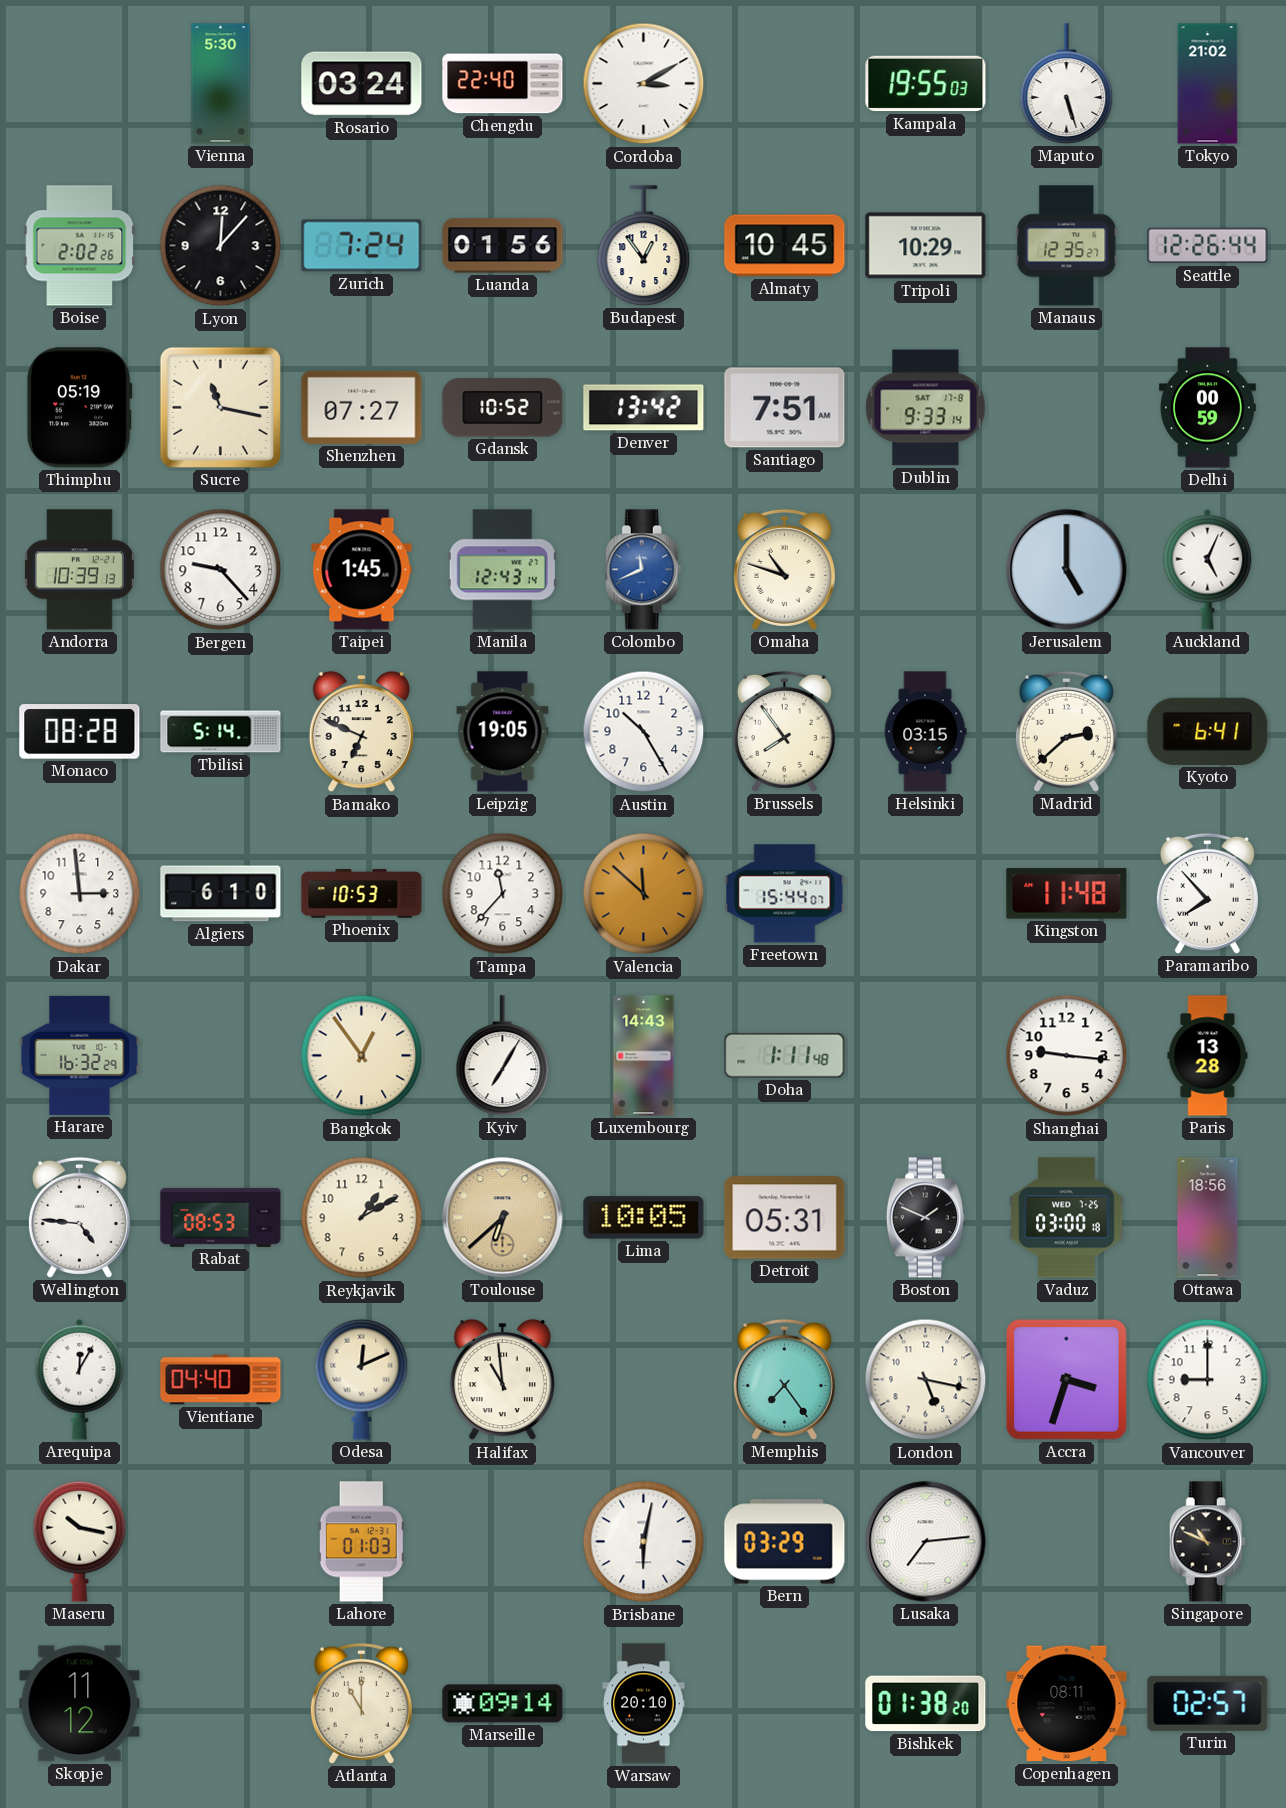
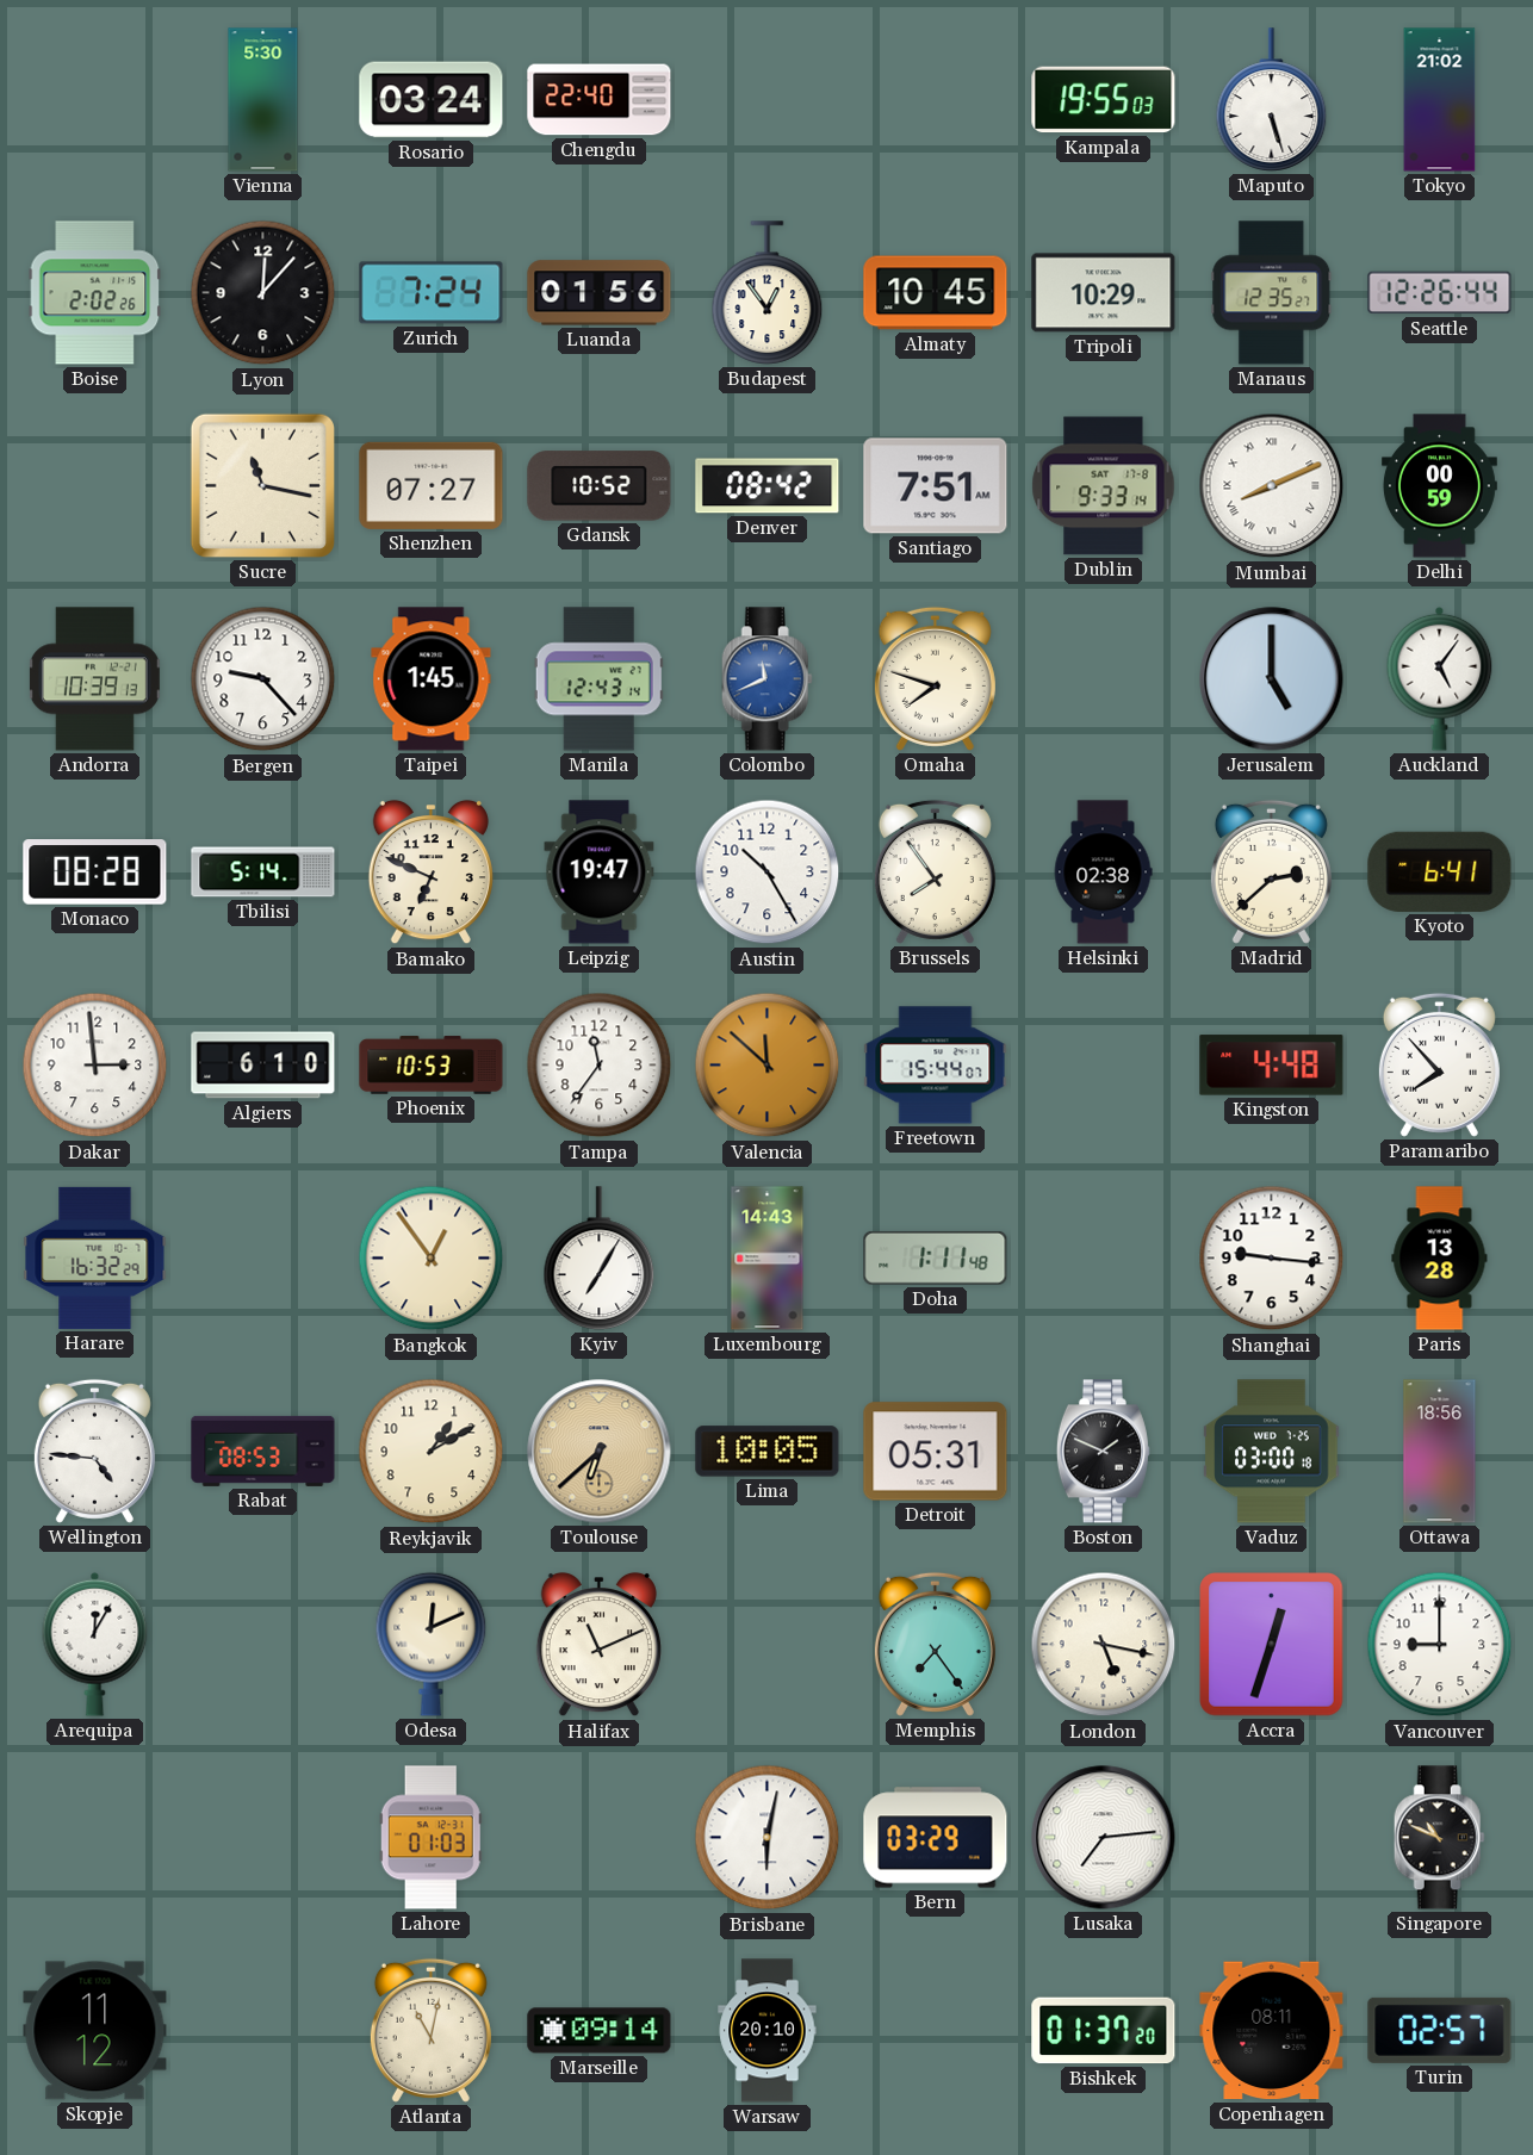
Cordoba: 3:10 -> none
Thimphu: 05:19 -> none
Denver: 13:42 -> 08:42
Mumbai: none -> 8:11
Omaha: 10:48 -> 7:48
Auckland: 5:04 -> 5:06
Leipzig: 19:05 -> 19:47
Helsinki: 03:15 -> 02:38
Tampa: 11:37 -> 11:36
Kingston: 11:48 -> 4:48
Vientiane: 04:40 -> none
Halifax: 10:59 -> 11:11
Accra: 3:33 -> 12:33
Maseru: 10:17 -> none
Atlanta: 11:00 -> 11:02
Bishkek: 01:38 -> 01:37
